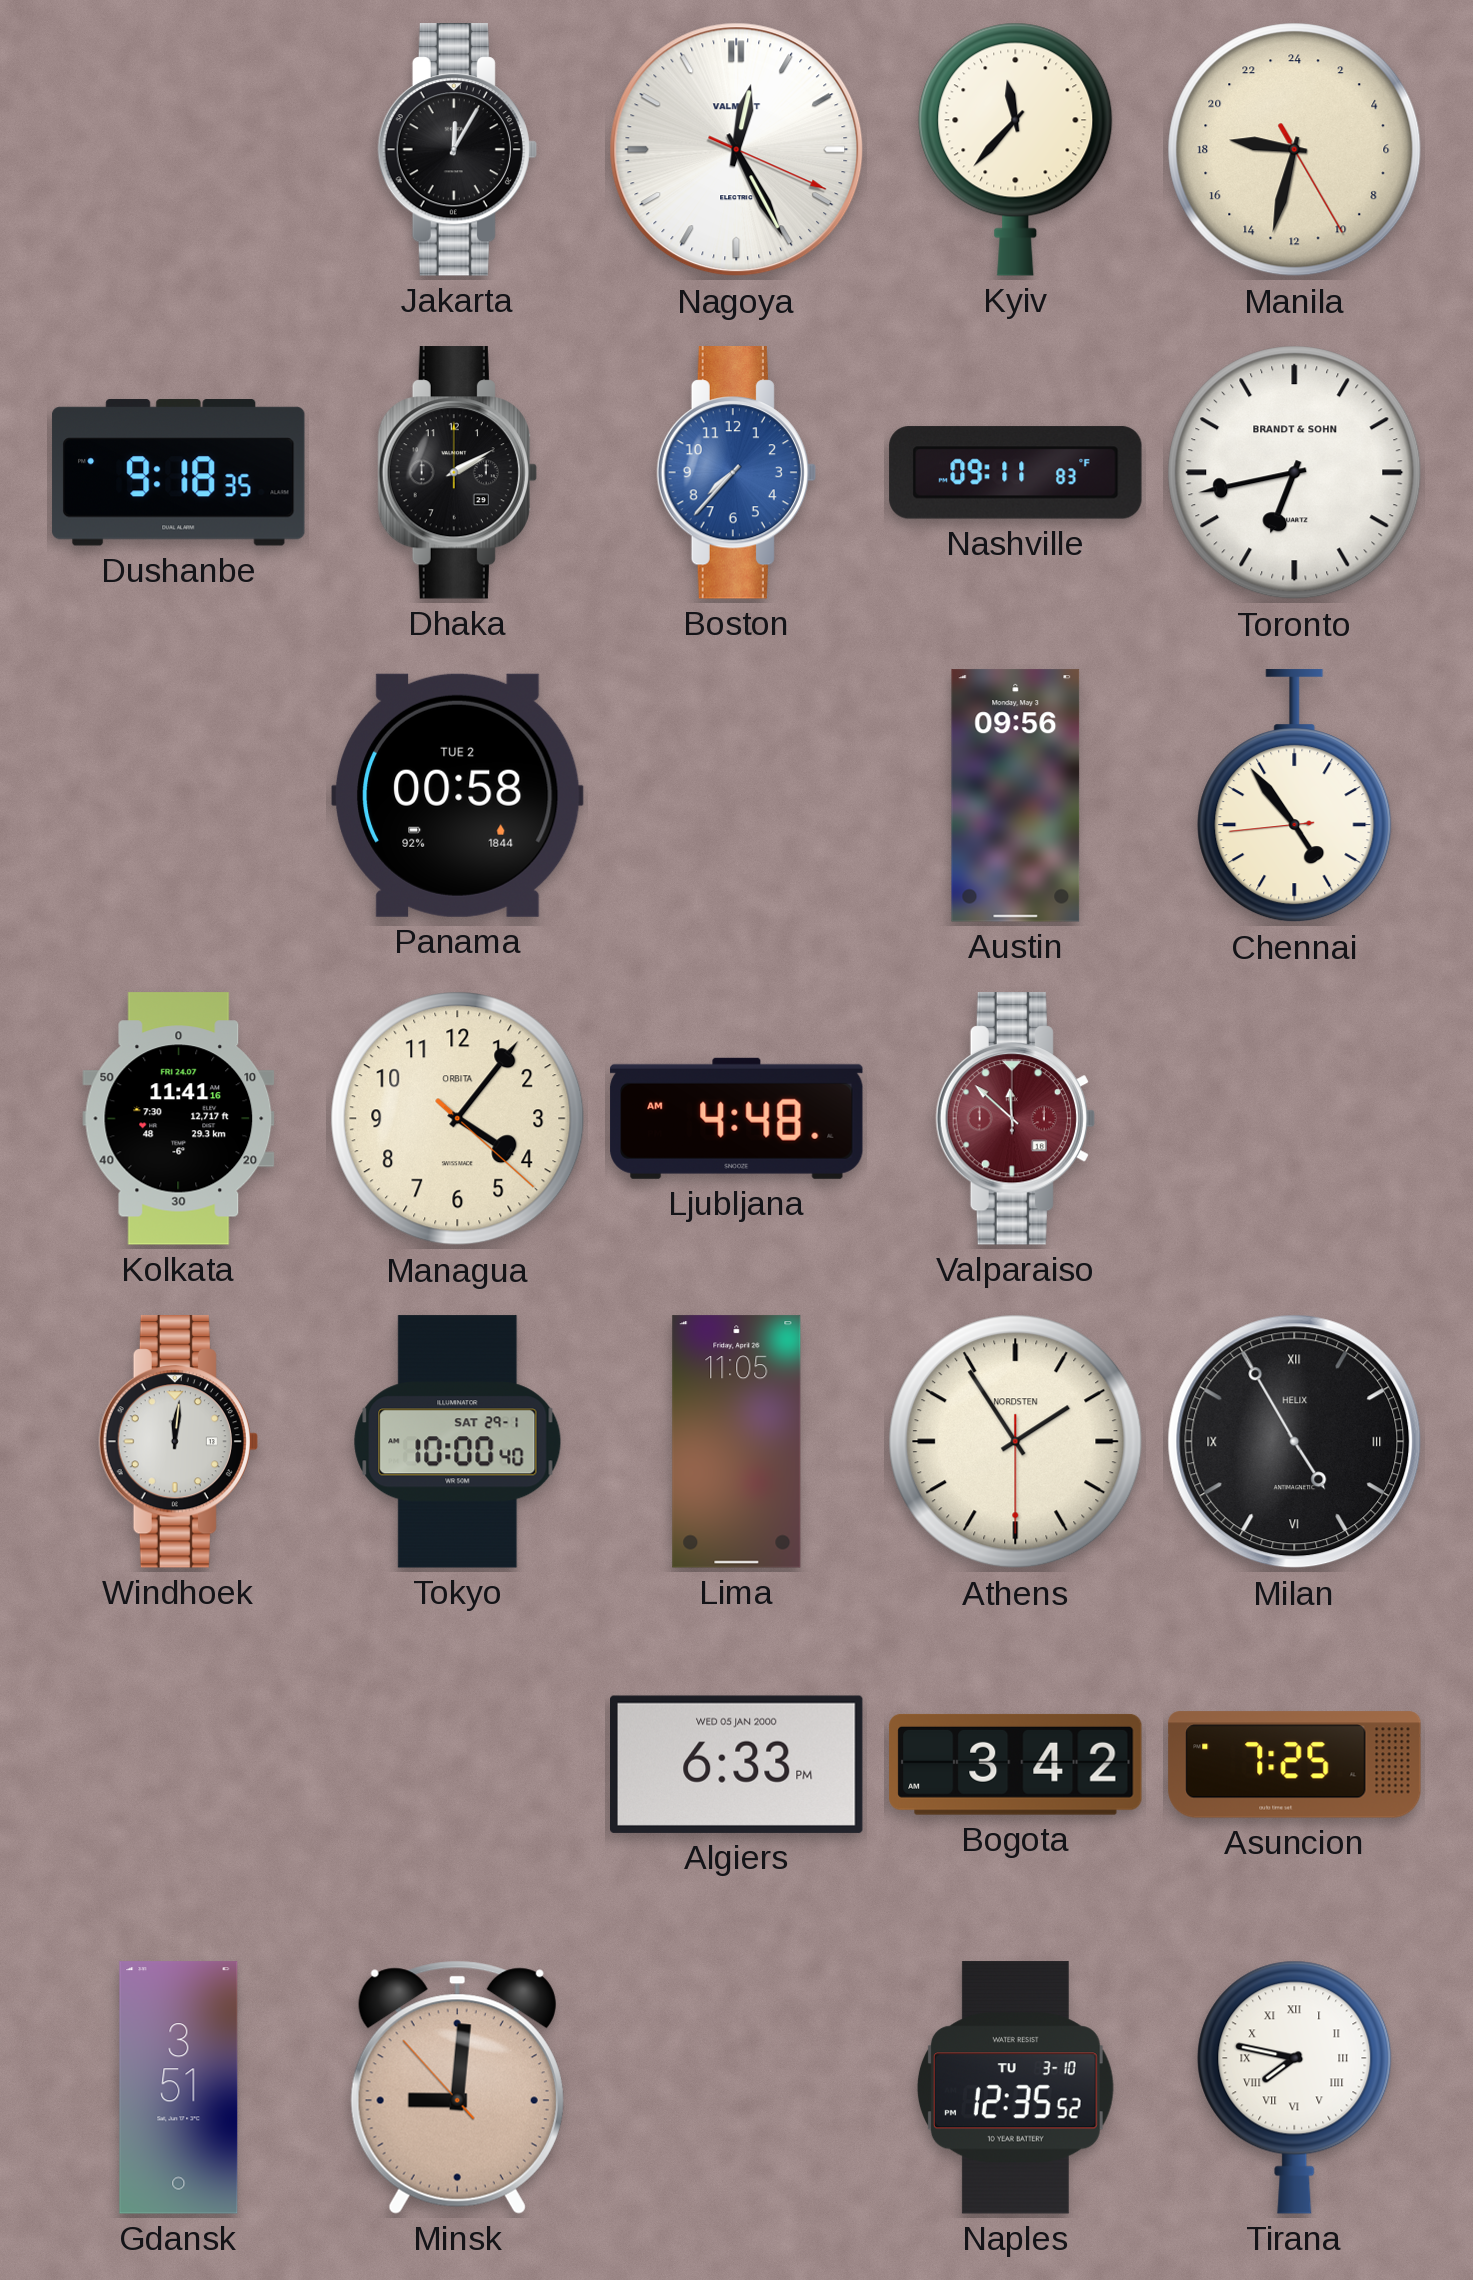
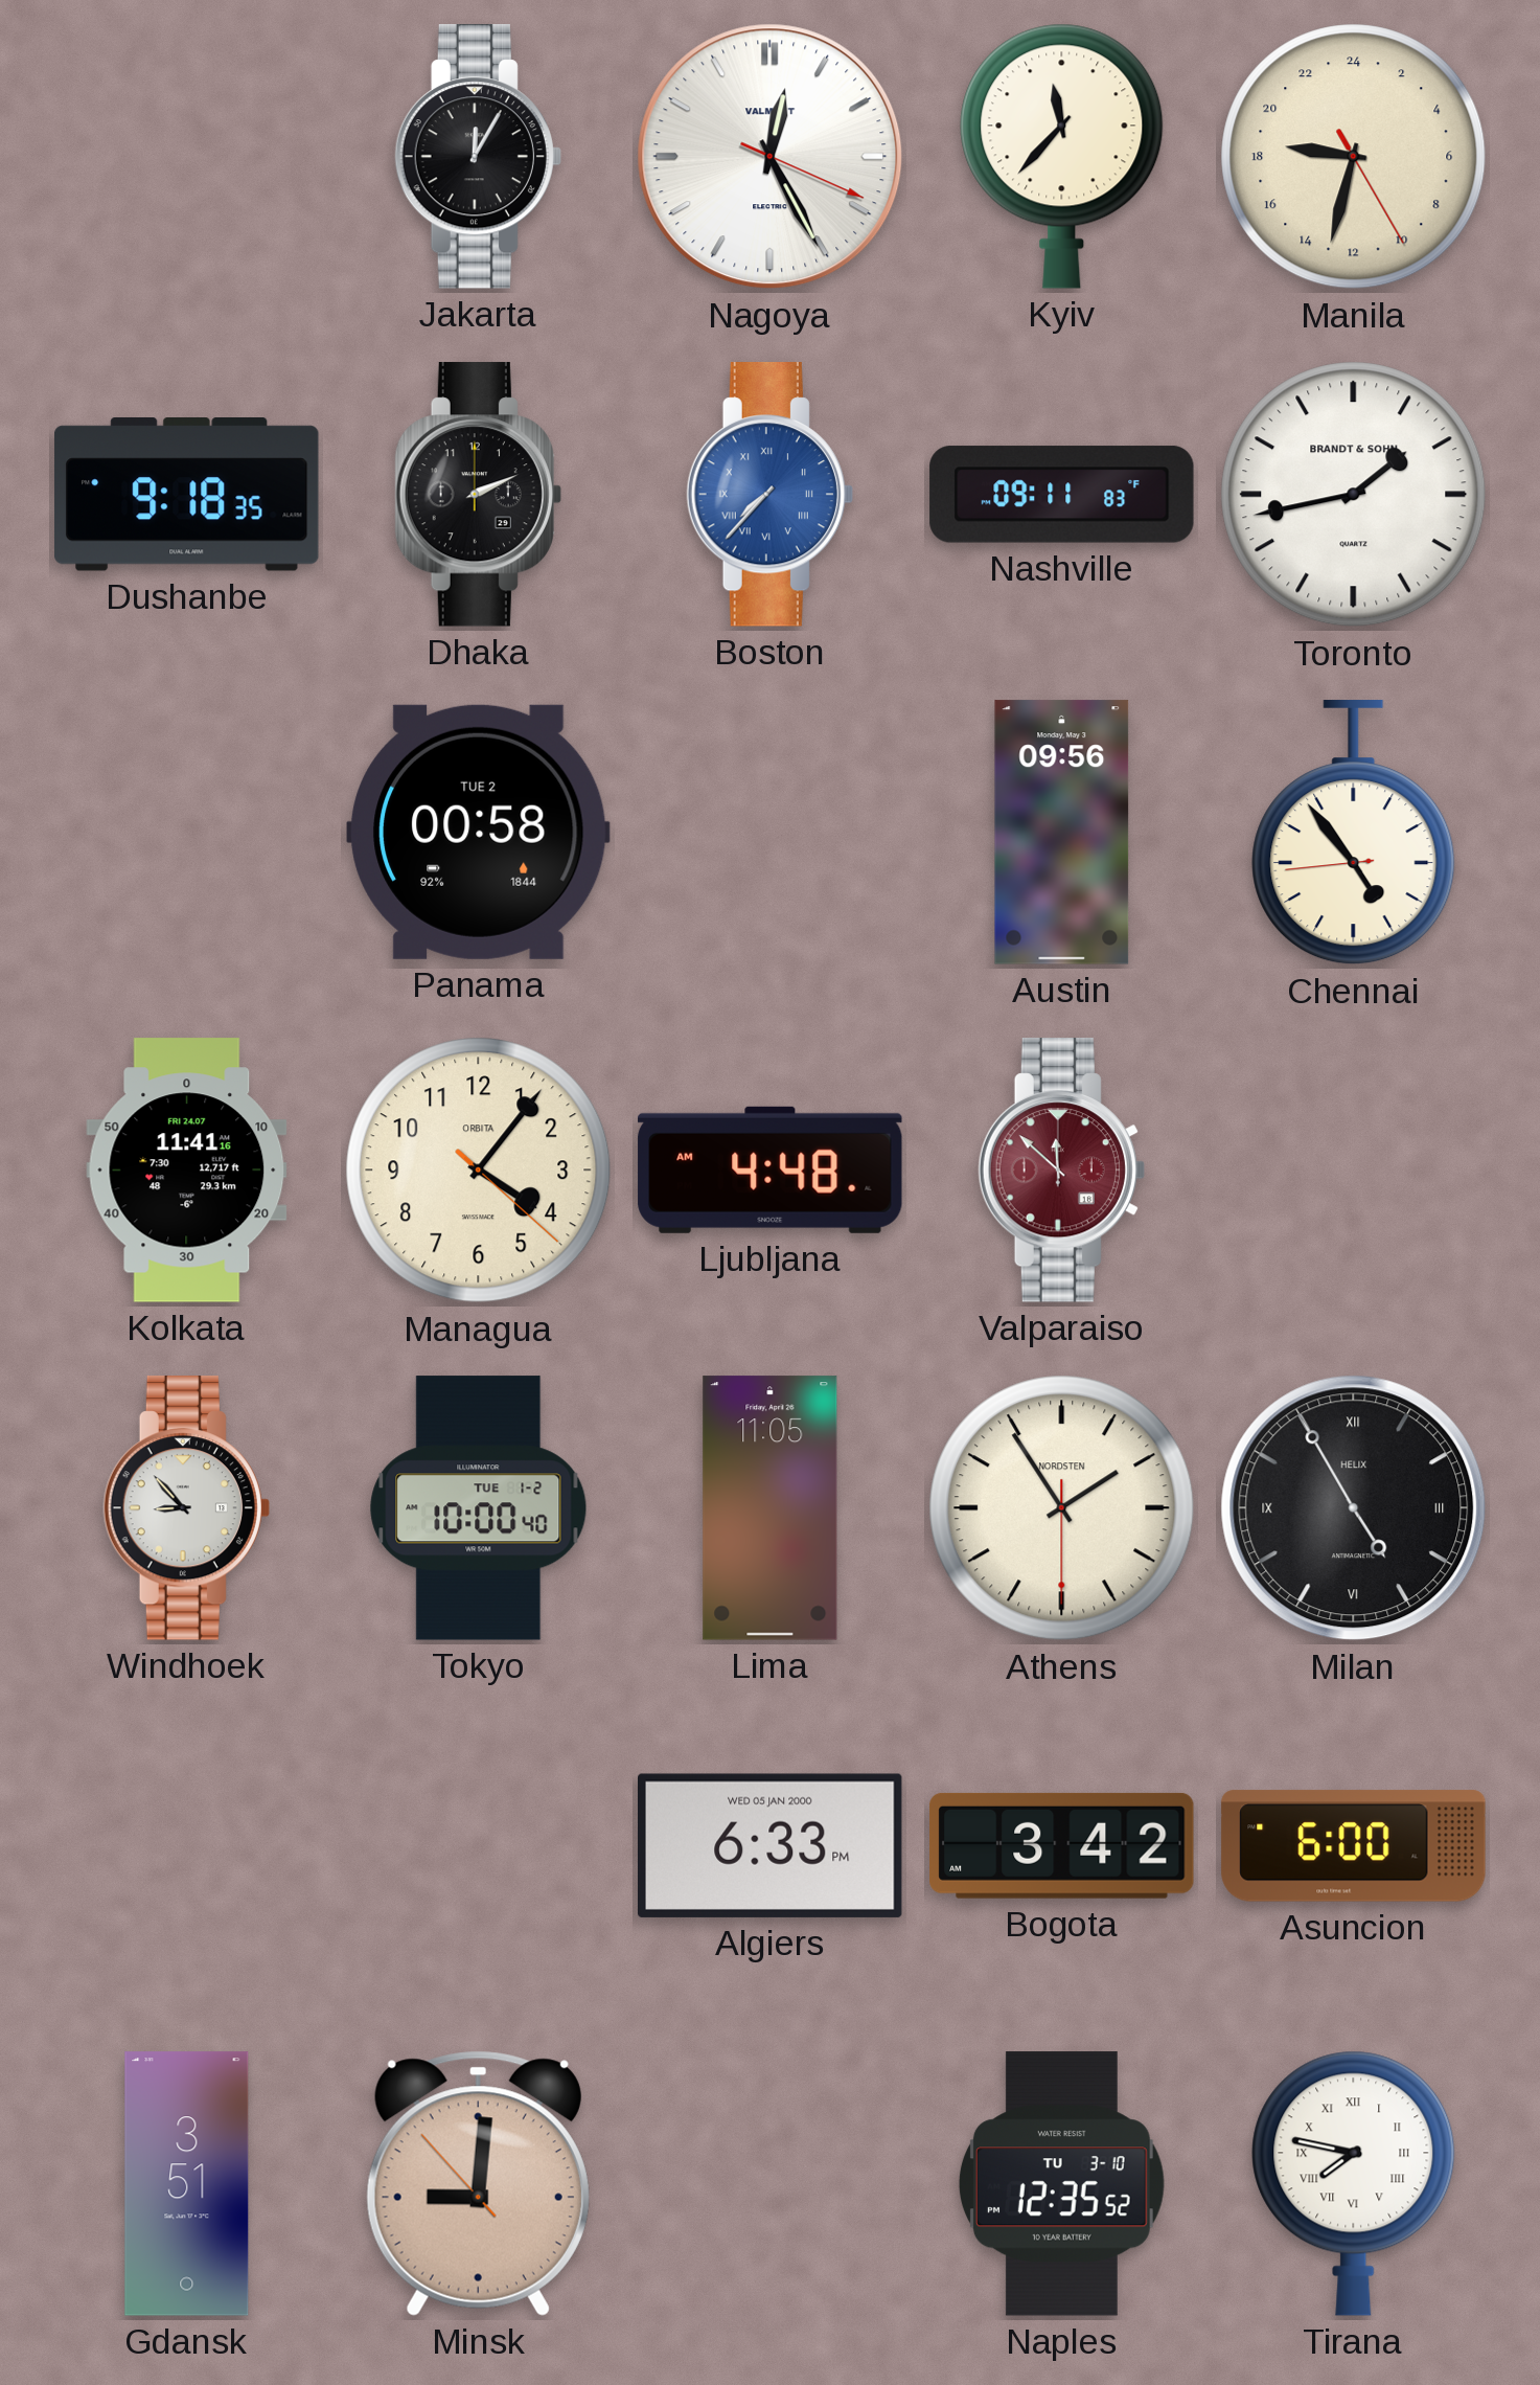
Dhaka: 2:10 -> 2:11
Boston numerals: Arabic -> Roman
Toronto: 6:43 -> 1:43
Windhoek: 12:01 -> 8:53
Tokyo date: SAT 29-1 -> TUE 1-2
Asuncion: 7:25 -> 6:00
